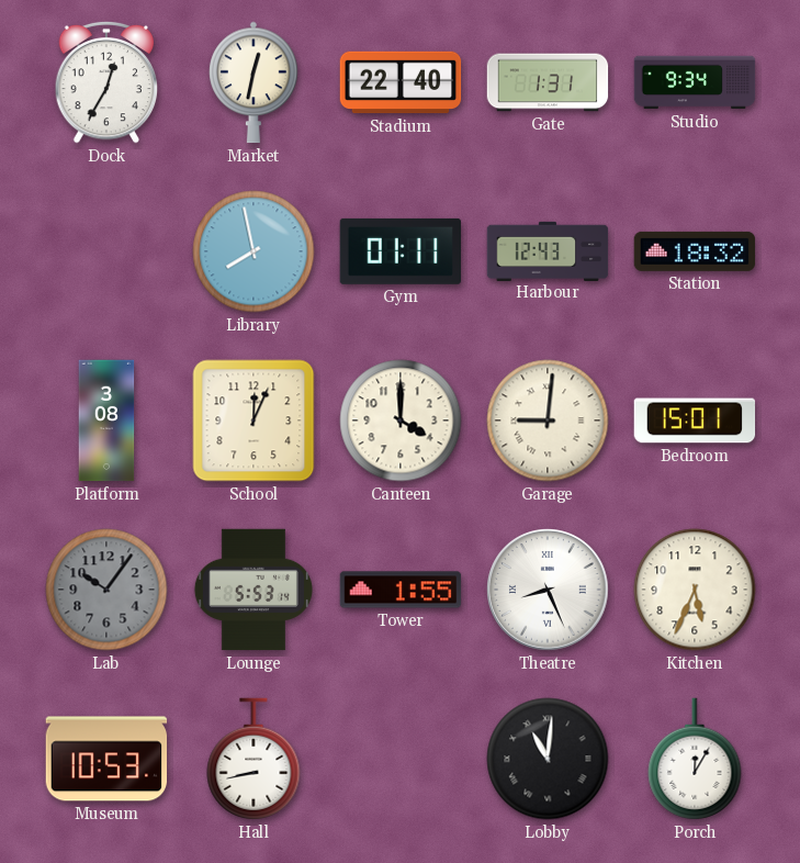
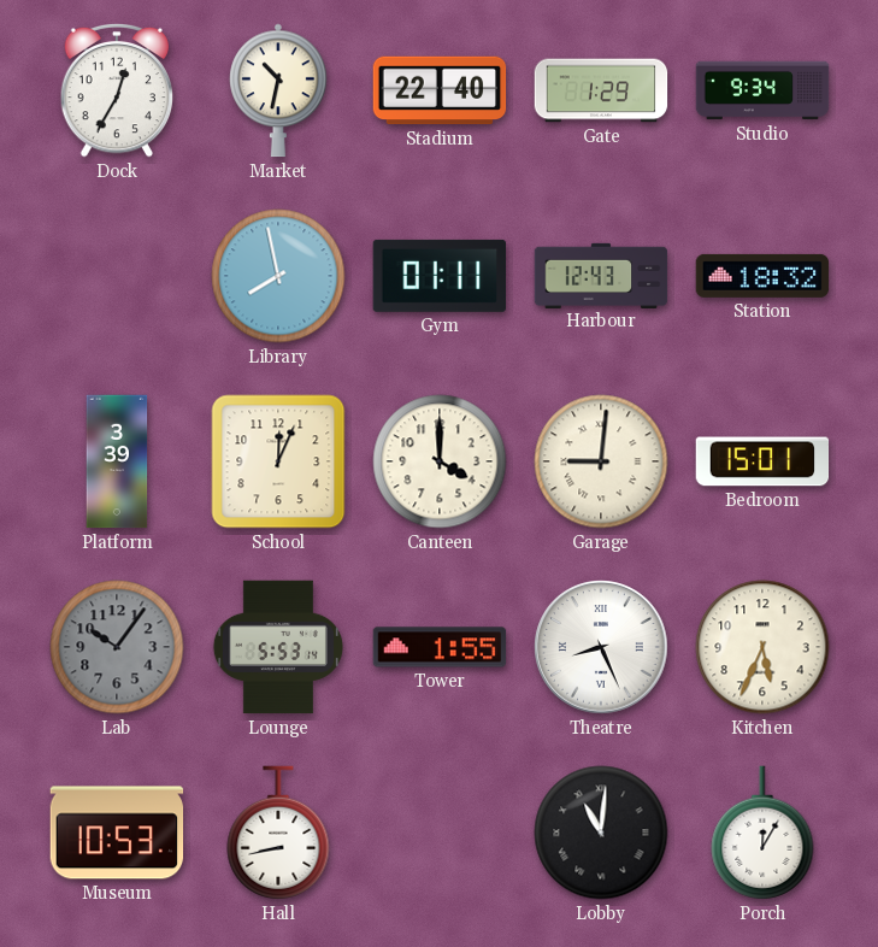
Market: 12:32 -> 10:32
Gate: 1:31 -> 1:29
Platform: 3:08 -> 3:39
